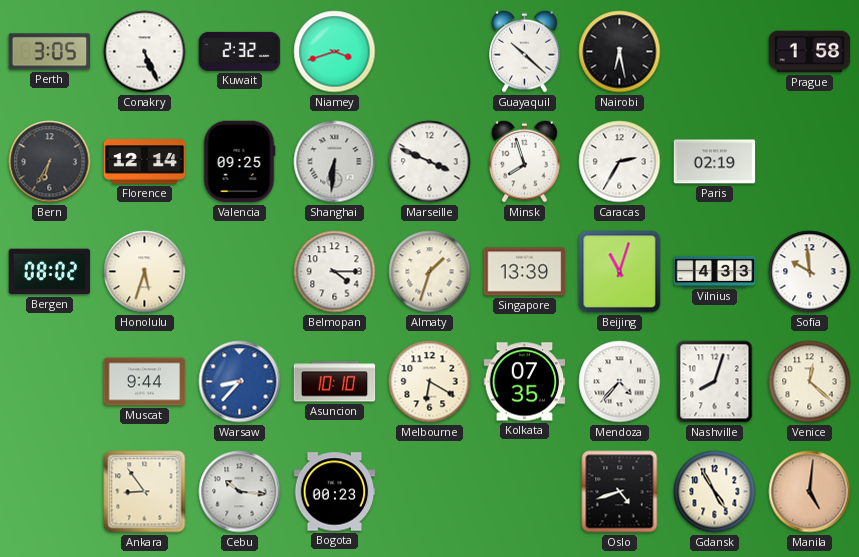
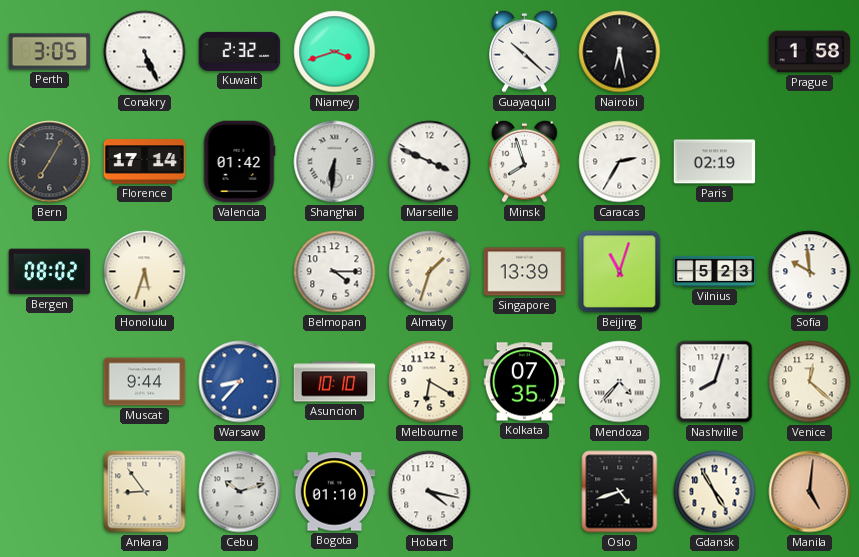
Bern: 6:35 -> 7:05
Florence: 12:14 -> 17:14
Valencia: 09:25 -> 01:42
Vilnius: 4:33 -> 5:23
Cebu: 10:16 -> 10:12
Bogota: 00:23 -> 01:10
Hobart: none -> 4:17
